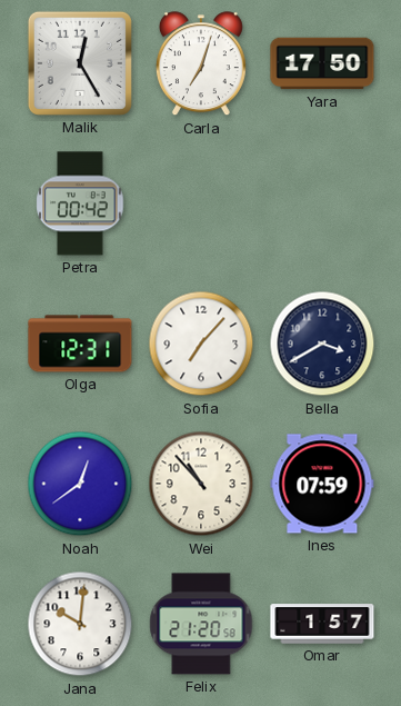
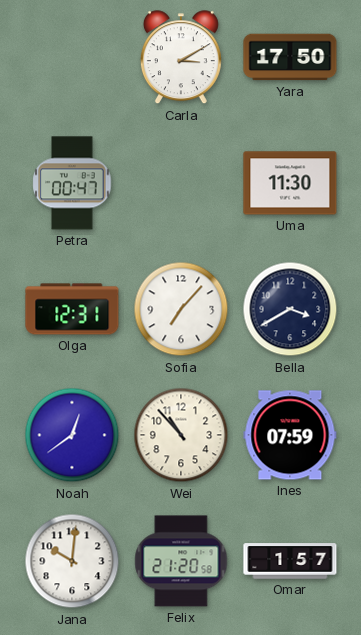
Malik: 12:25 -> none
Carla: 7:03 -> 3:10
Petra: 00:42 -> 00:47
Uma: none -> 11:30
